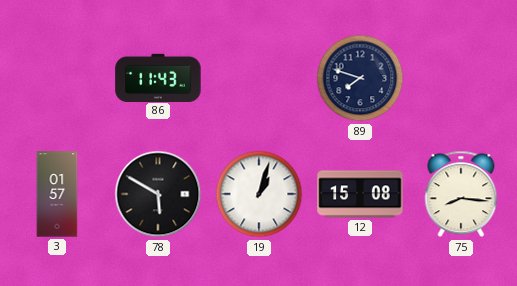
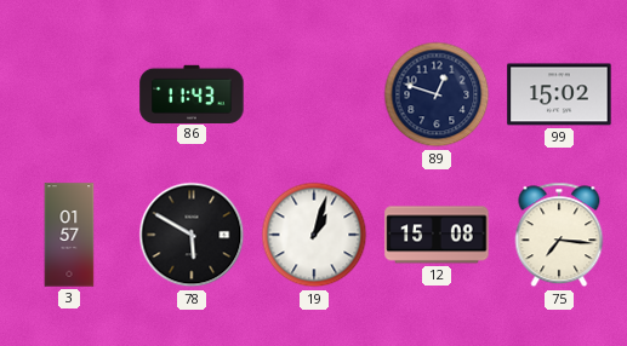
89: 7:48 -> 12:48
99: none -> 15:02
75: 8:16 -> 7:16
